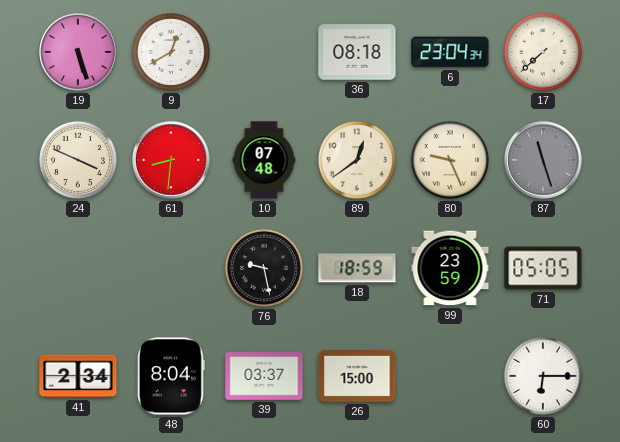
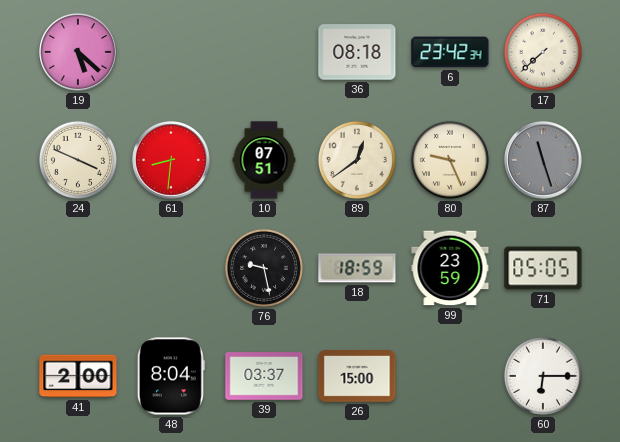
19: 5:27 -> 5:22
9: 12:40 -> none
6: 23:04 -> 23:42
10: 07:48 -> 07:51
41: 2:34 -> 2:00
